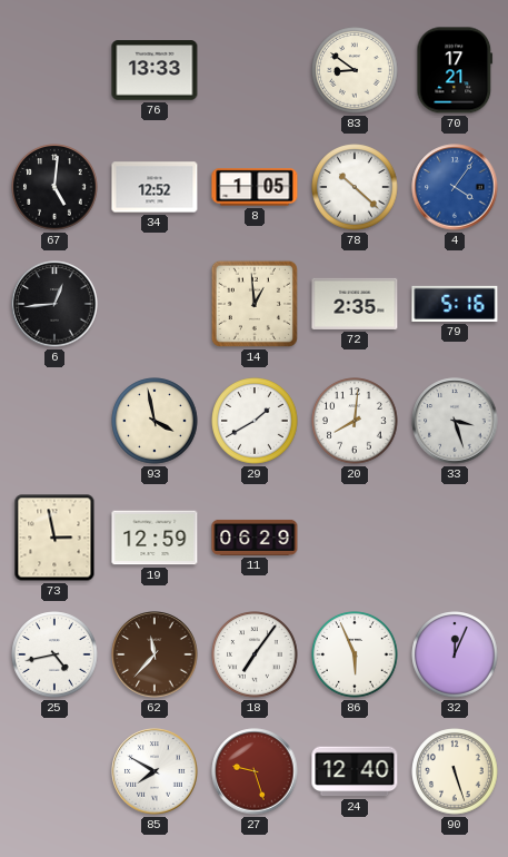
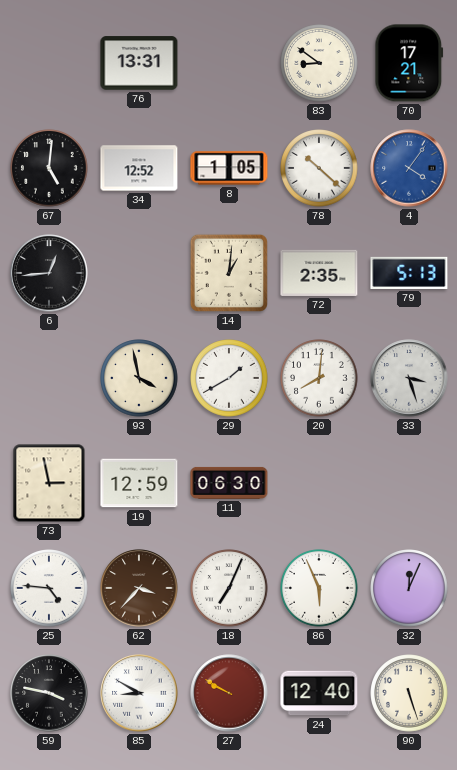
76: 13:33 -> 13:31
14: 12:59 -> 1:01
79: 5:16 -> 5:13
11: 06:29 -> 06:30
25: 4:43 -> 4:46
62: 11:37 -> 3:37
18: 7:06 -> 7:04
59: none -> 3:47
85: 7:50 -> 8:50
27: 9:27 -> 9:50
